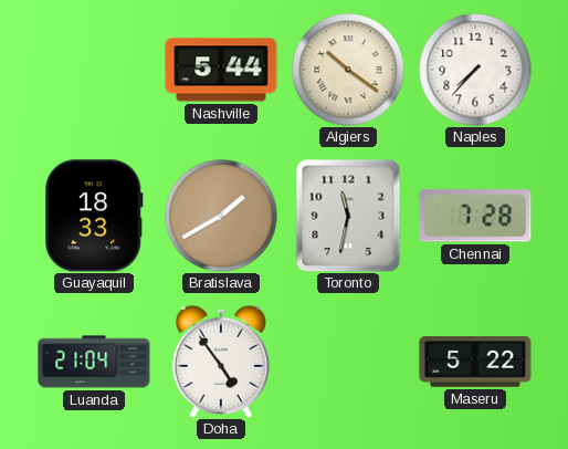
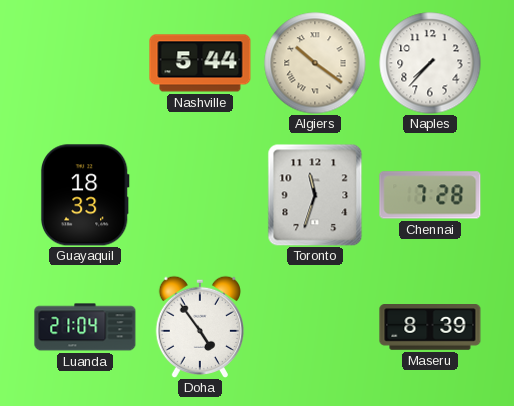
Bratislava: 1:40 -> none
Toronto: 11:32 -> 11:33
Maseru: 5:22 -> 8:39
